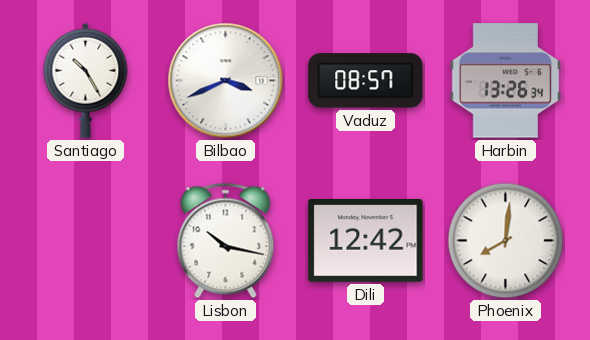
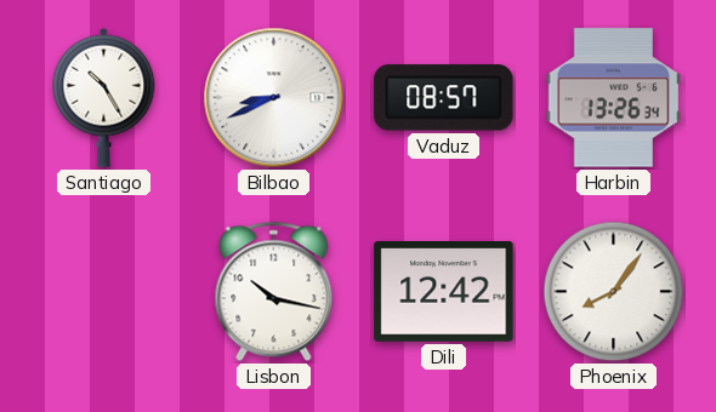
Bilbao: 3:41 -> 8:41
Phoenix: 8:01 -> 8:06
